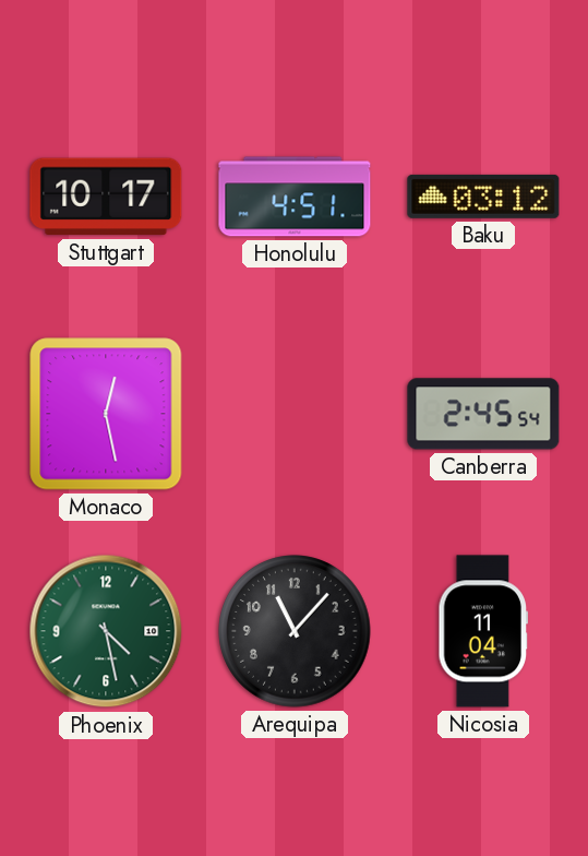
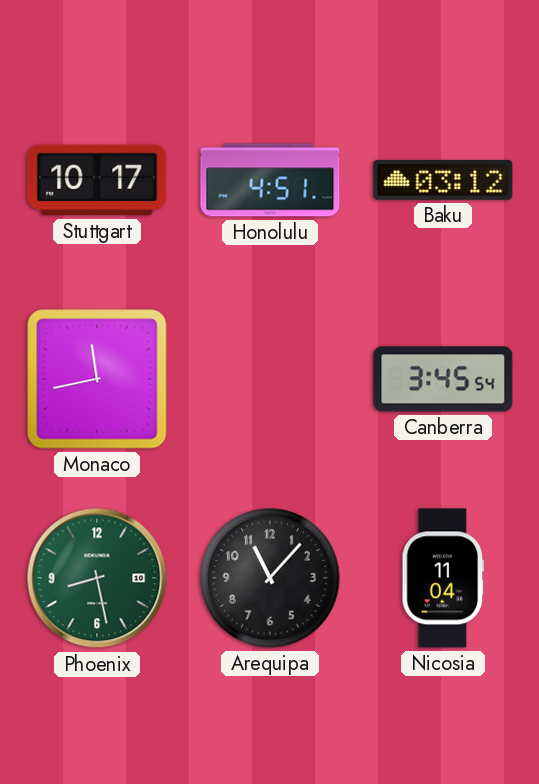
Monaco: 12:28 -> 11:43
Canberra: 2:45 -> 3:45
Phoenix: 4:28 -> 8:28
